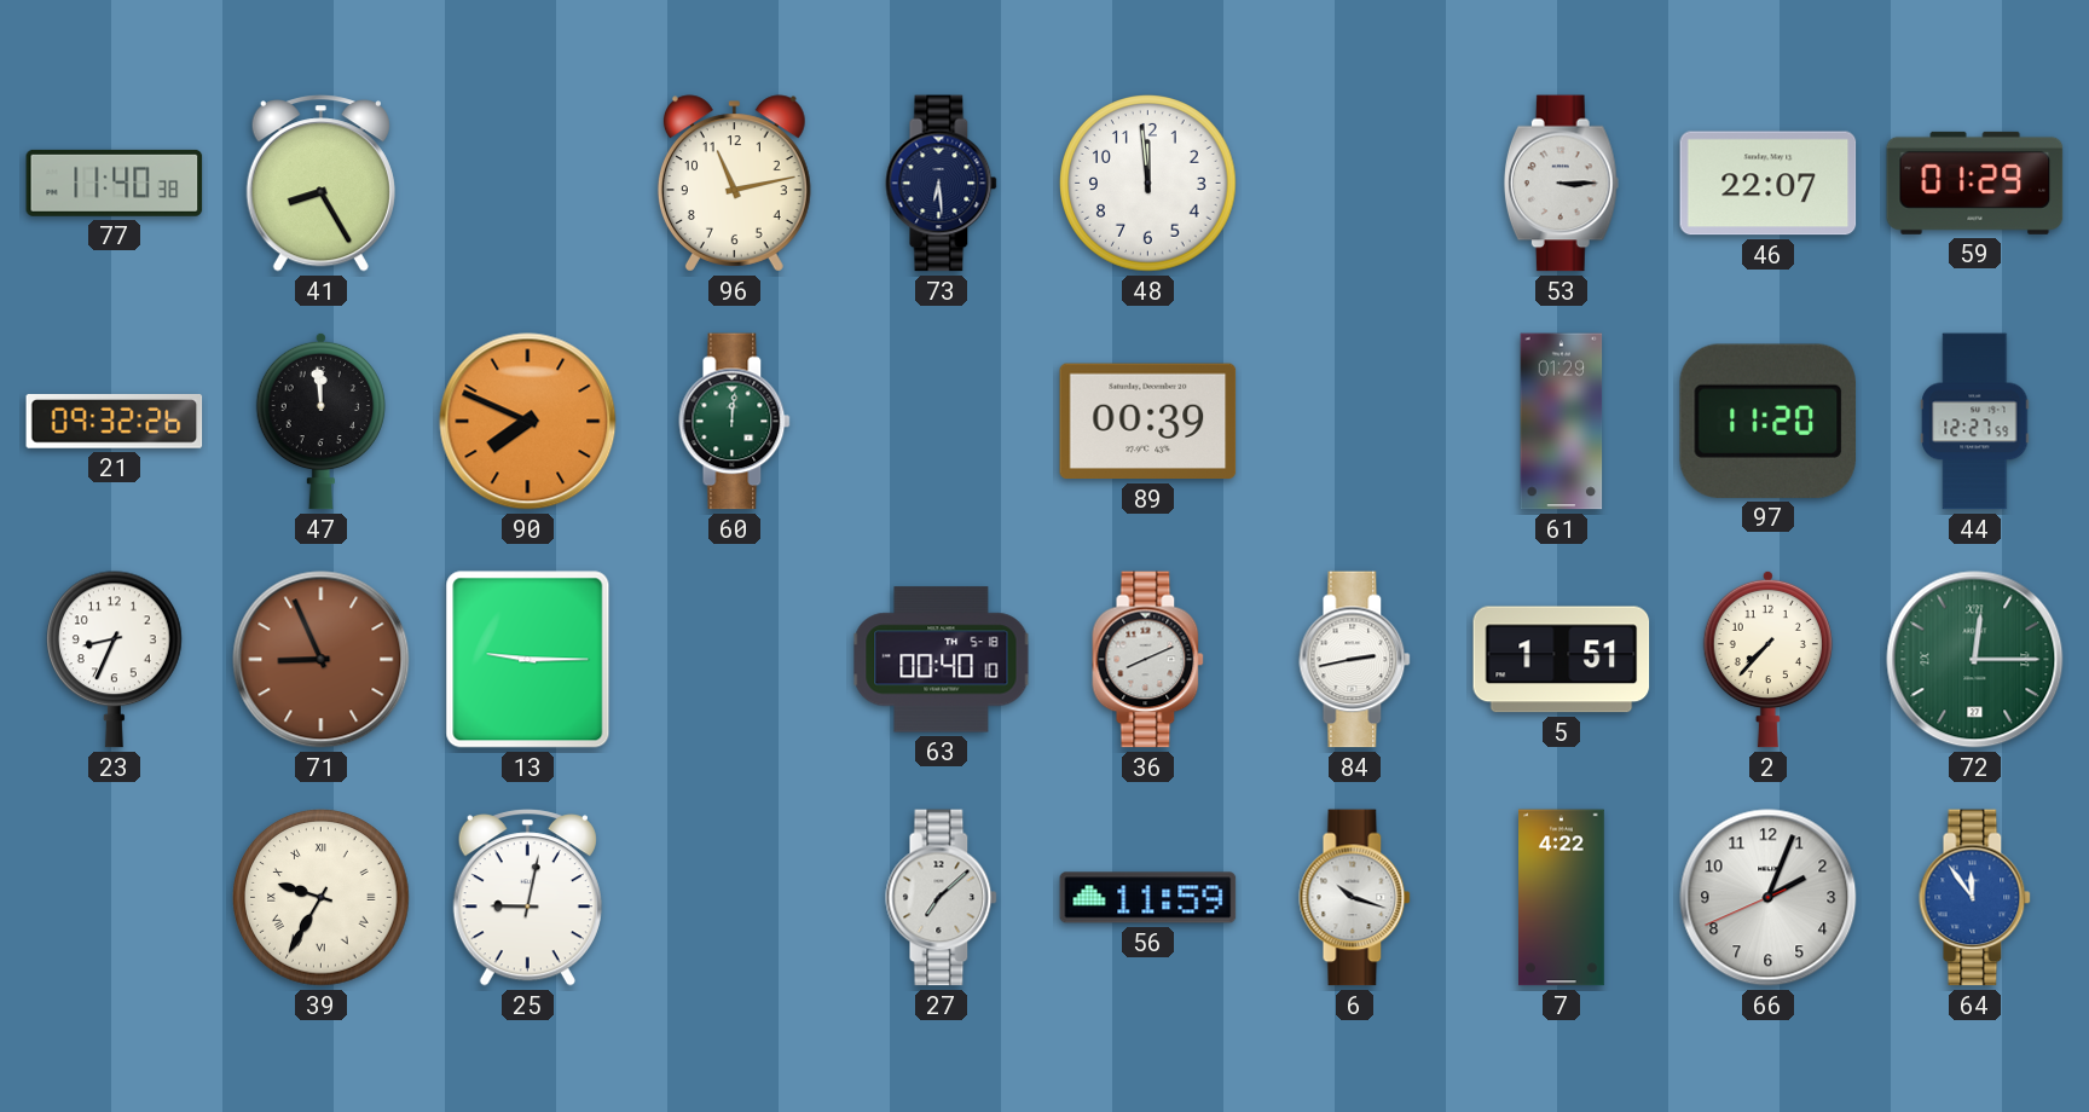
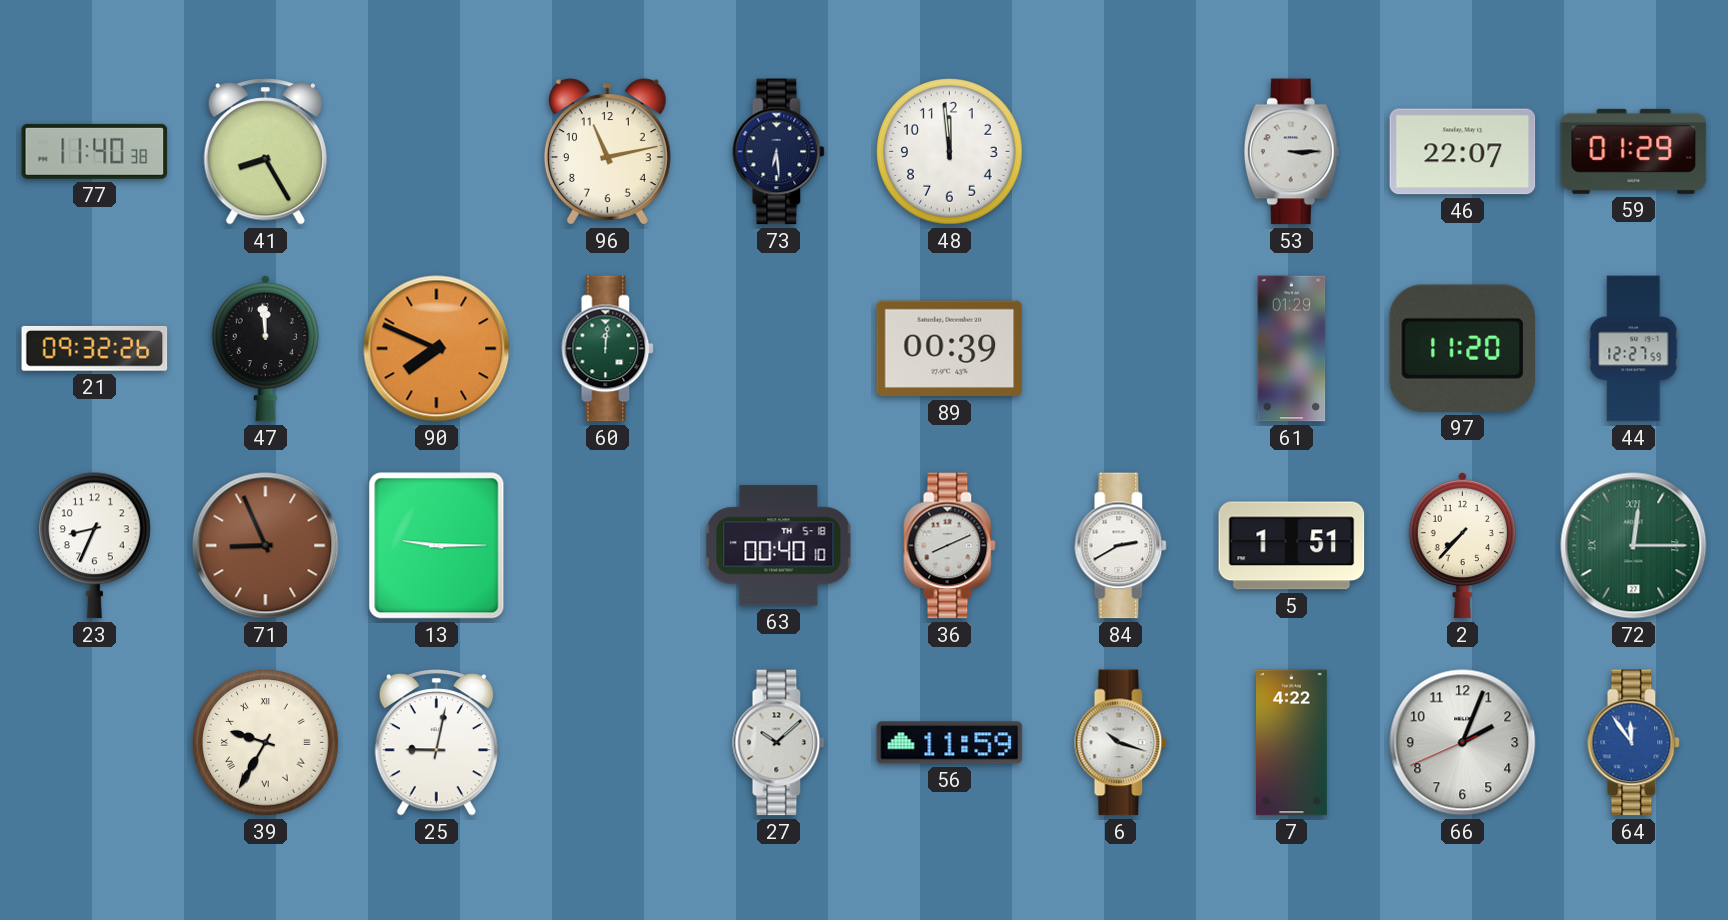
84: 2:43 -> 2:40
27: 7:08 -> 10:08
